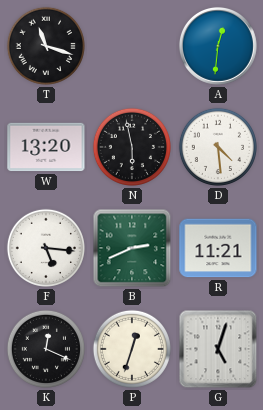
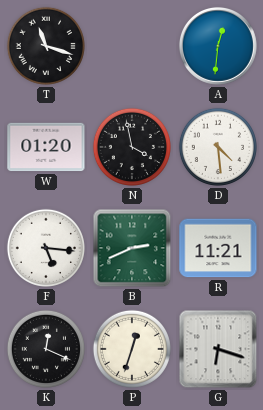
W: 13:20 -> 01:20
N: 5:58 -> 3:58
G: 5:03 -> 6:18
